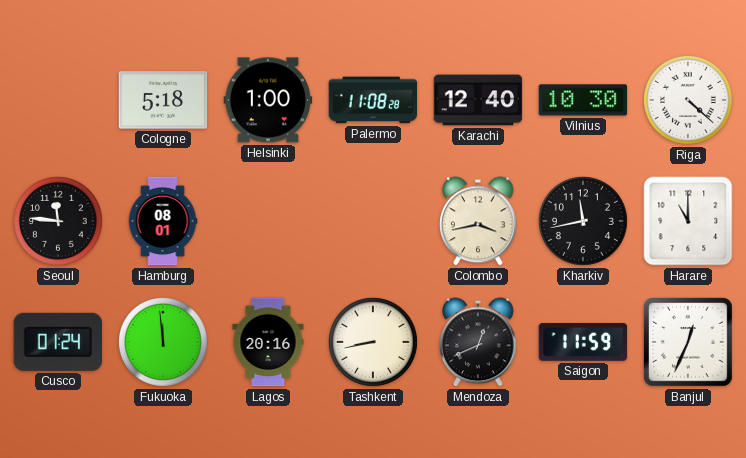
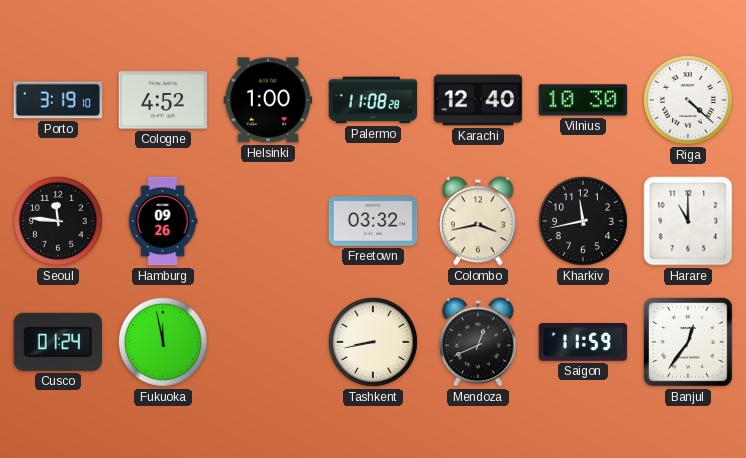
Porto: none -> 3:19
Cologne: 5:18 -> 4:52
Hamburg: 08:01 -> 09:26
Freetown: none -> 03:32
Fukuoka: 11:59 -> 11:58
Lagos: 20:16 -> none
Banjul: 12:34 -> 12:36
